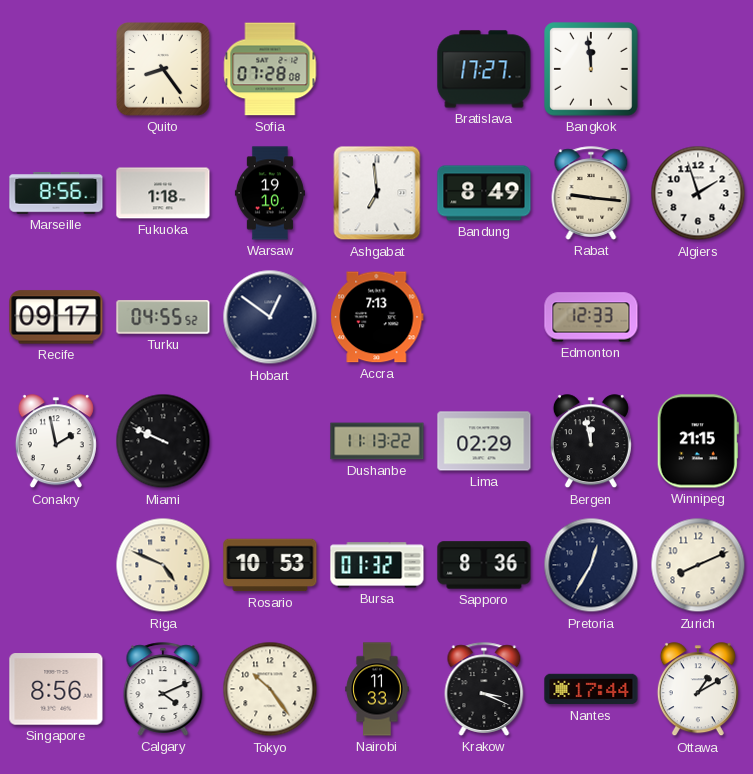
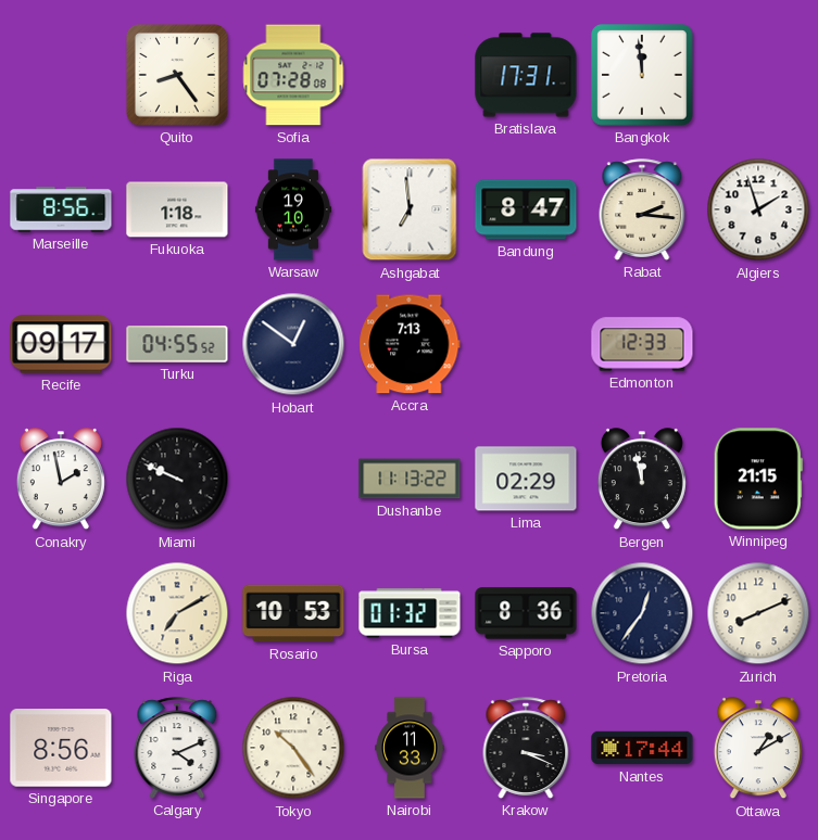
Bratislava: 17:27 -> 17:31
Bandung: 8:49 -> 8:47
Rabat: 9:16 -> 2:16
Riga: 4:49 -> 7:10
Pretoria: 12:35 -> 12:36
